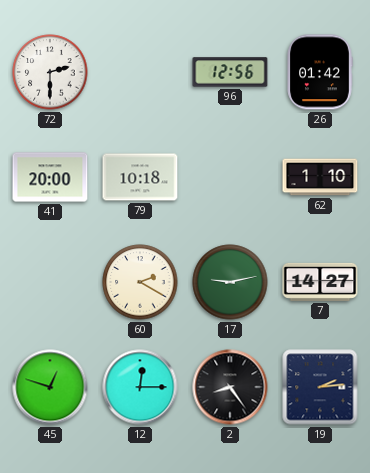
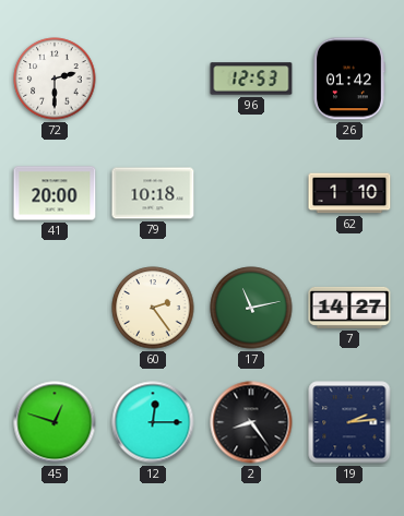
96: 12:56 -> 12:53
60: 2:20 -> 2:24
17: 9:13 -> 11:13
